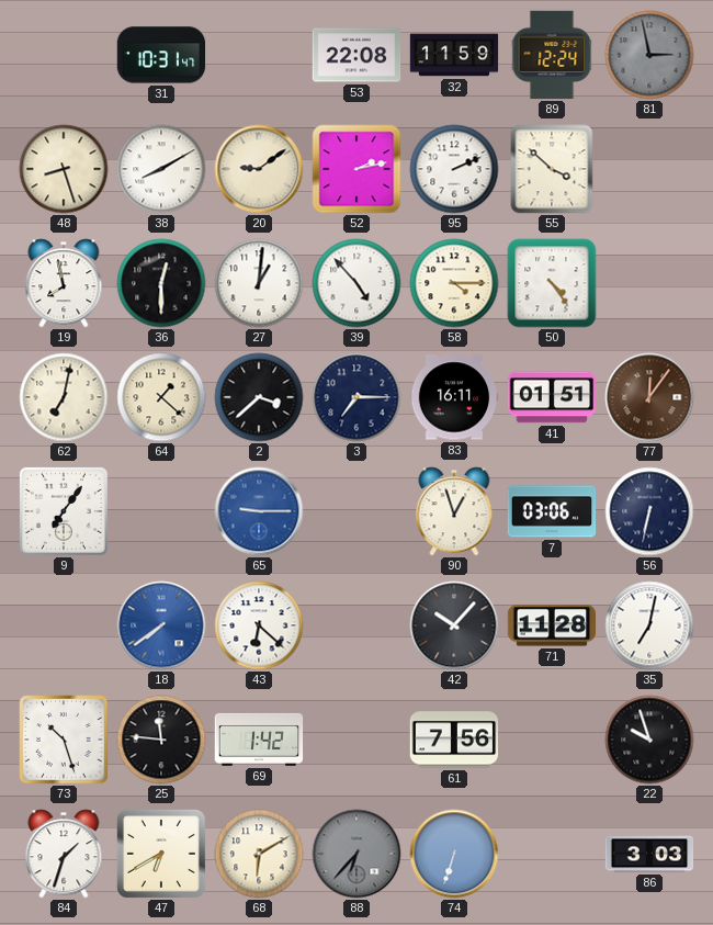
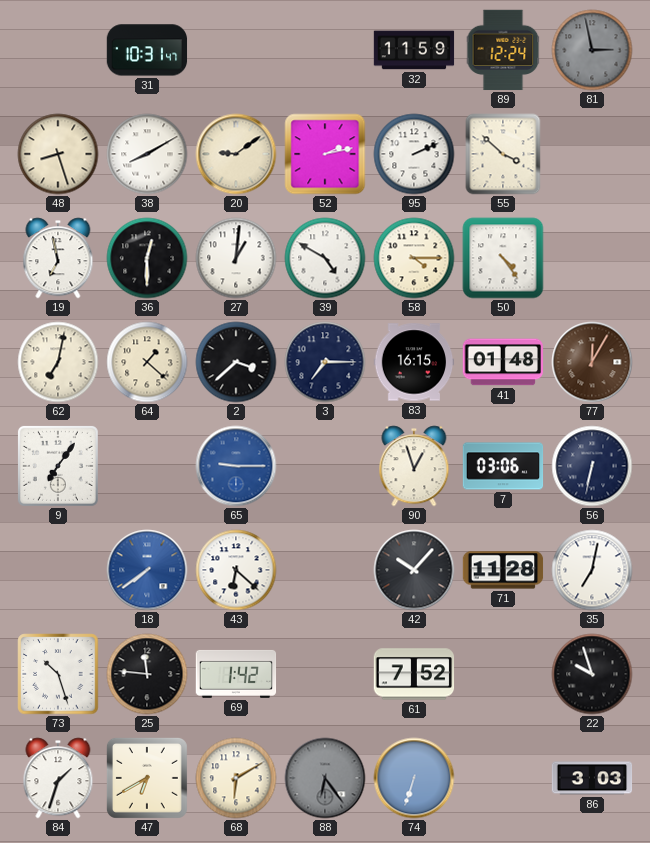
53: 22:08 -> none
19: 7:58 -> 6:58
39: 4:53 -> 4:50
83: 16:11 -> 16:15
41: 01:51 -> 01:48
77: 12:06 -> 12:05
61: 7:56 -> 7:52
88: 6:37 -> 6:24
